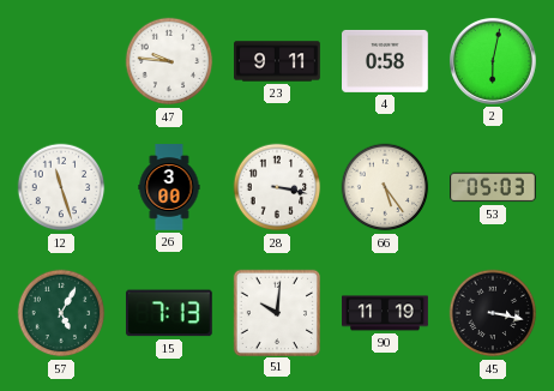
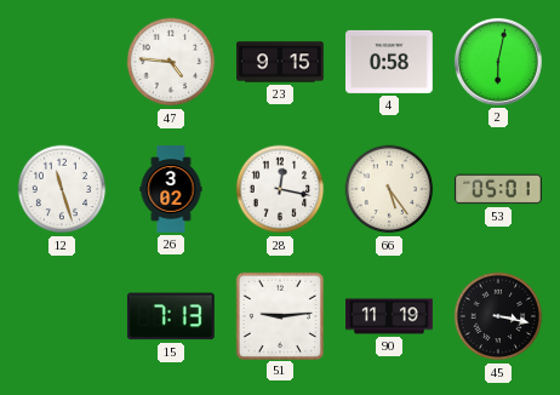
47: 9:46 -> 4:46
23: 9:11 -> 9:15
26: 3:00 -> 3:02
28: 3:17 -> 12:17
53: 05:03 -> 05:01
57: 5:05 -> none
51: 10:01 -> 9:14
